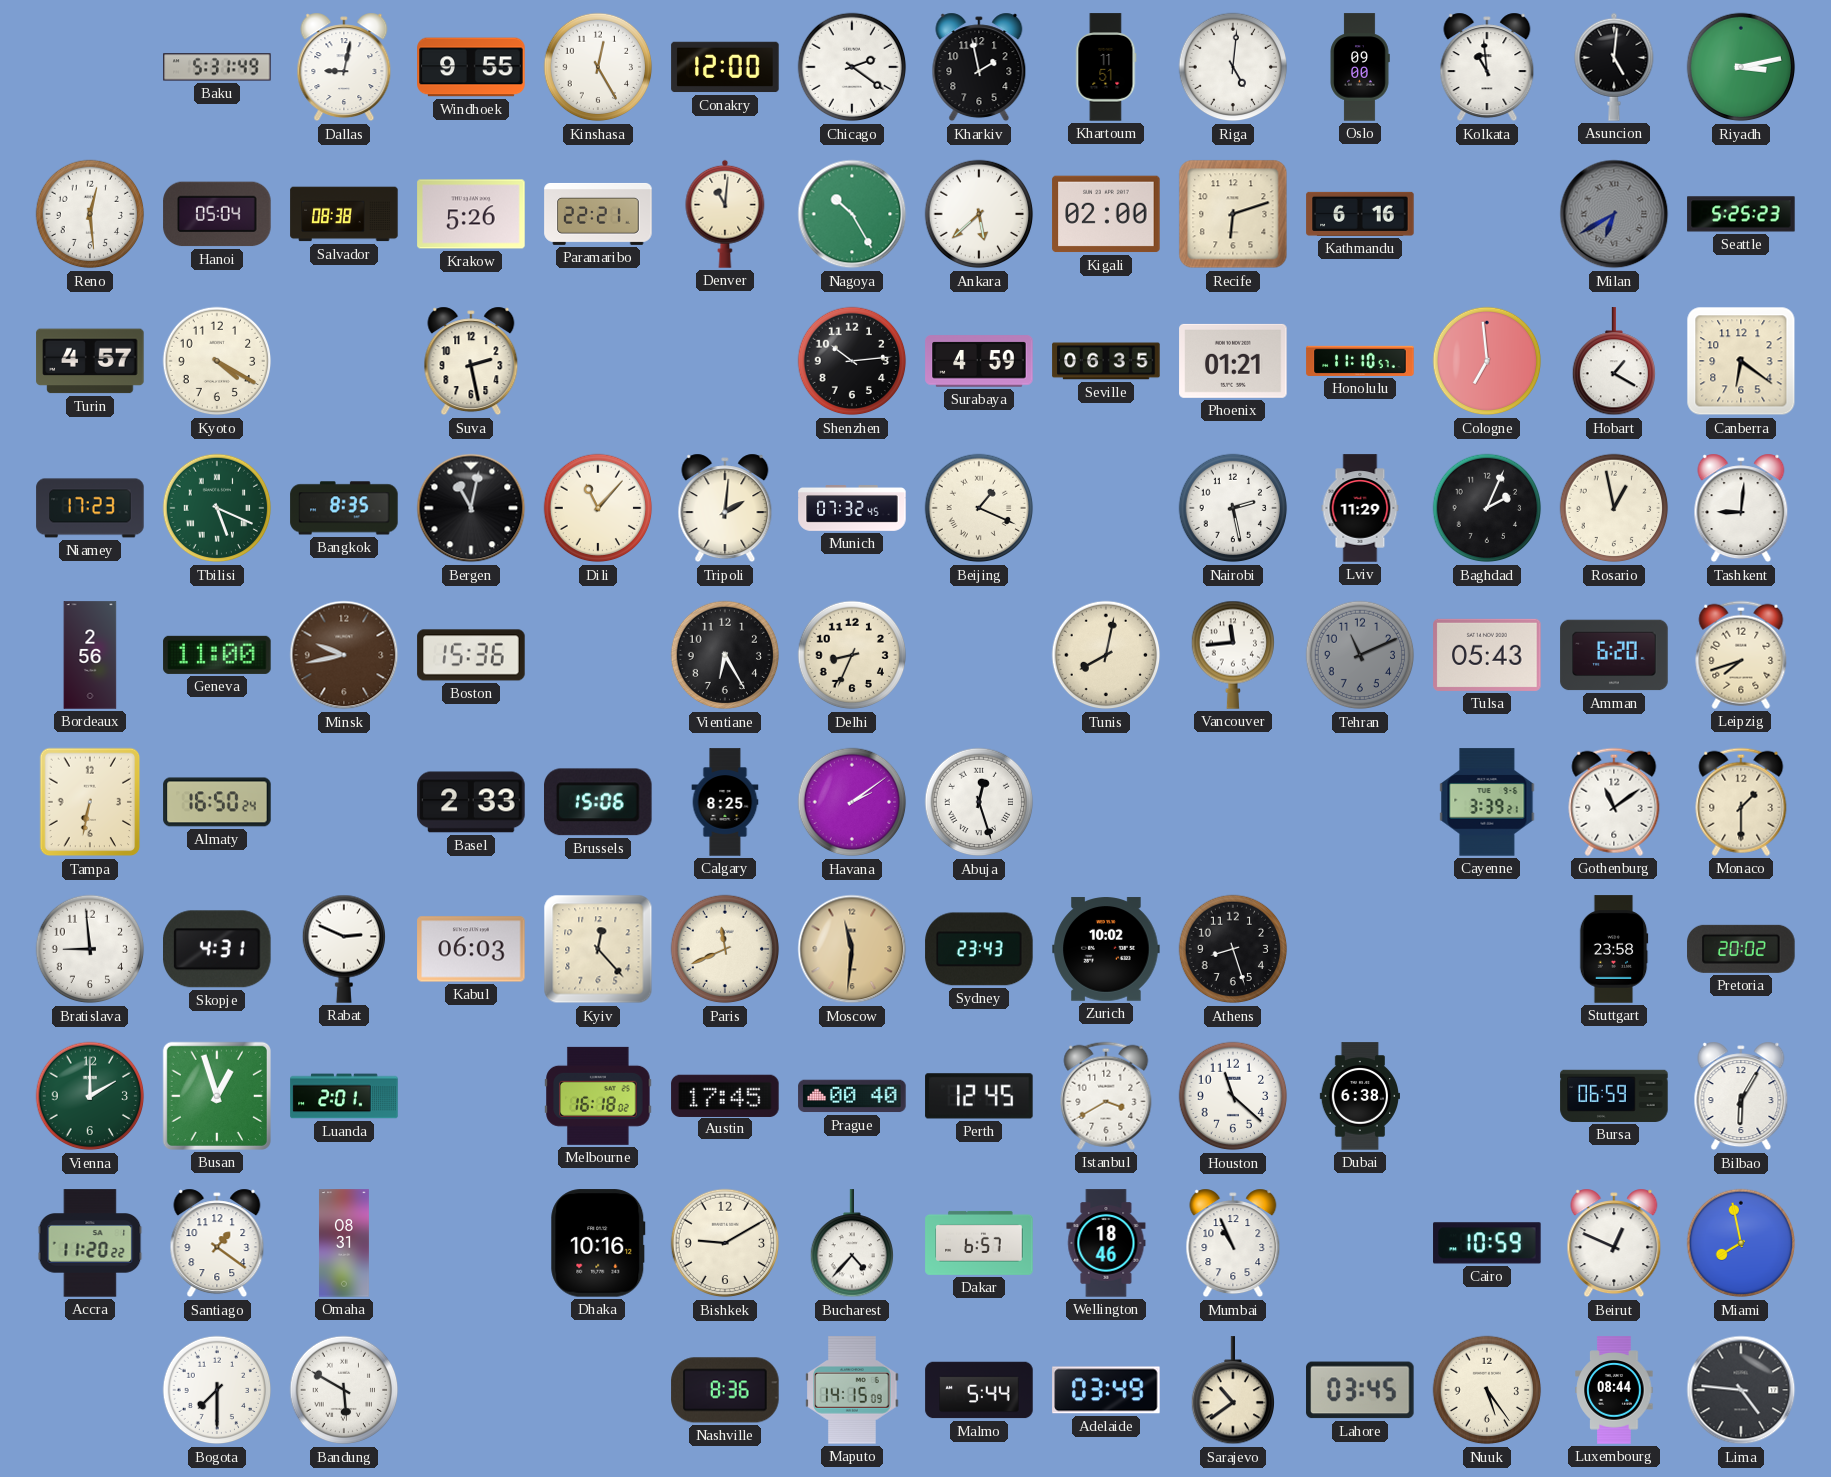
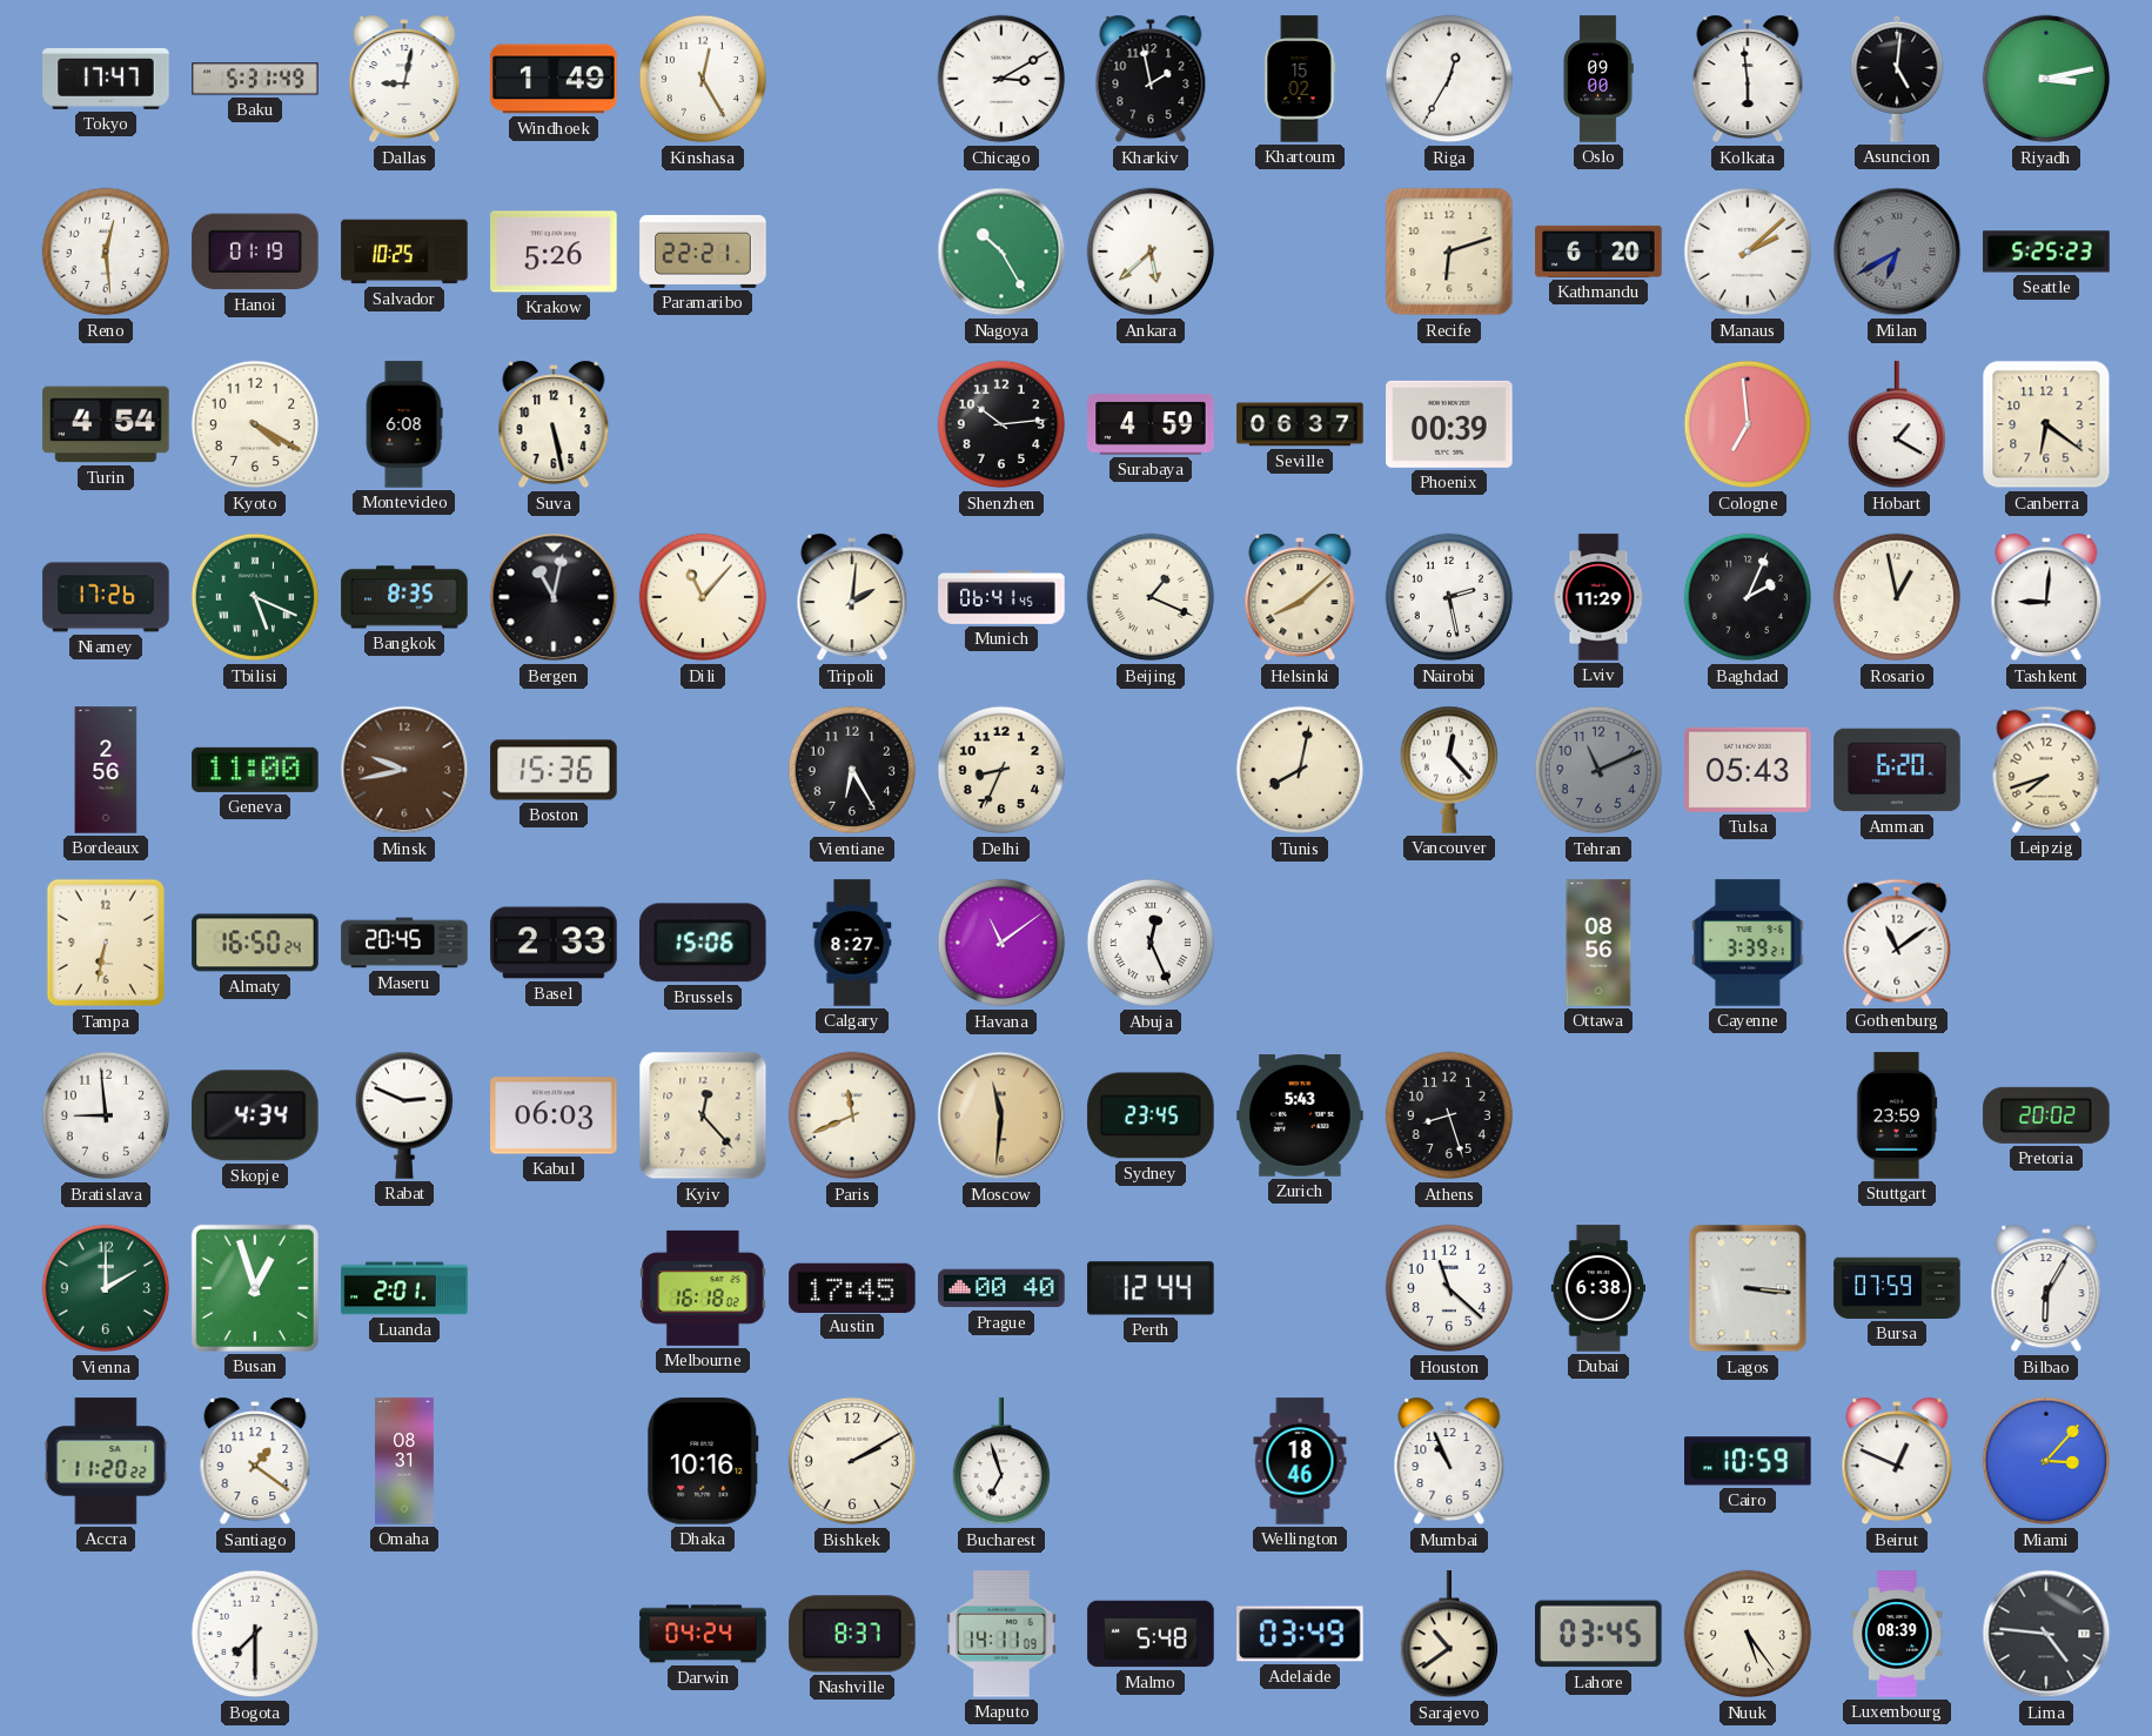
Tokyo: none -> 17:47
Windhoek: 9:55 -> 1:49
Conakry: 12:00 -> none
Chicago: 2:21 -> 3:10
Khartoum: 11:51 -> 15:02
Riga: 5:01 -> 12:35
Kolkata: 10:59 -> 5:59
Hanoi: 05:04 -> 01:19
Salvador: 08:38 -> 10:25
Denver: 11:01 -> none
Kigali: 02:00 -> none
Kathmandu: 6:16 -> 6:20
Manaus: none -> 2:08
Turin: 4:57 -> 4:54
Montevideo: none -> 6:08
Suva: 2:28 -> 5:28
Seville: 06:35 -> 06:37
Phoenix: 01:21 -> 00:39
Honolulu: 11:10 -> none
Niamey: 17:23 -> 17:26
Munich: 07:32 -> 06:41
Helsinki: none -> 8:08
Vancouver: 11:44 -> 12:23
Maseru: none -> 20:45
Calgary: 8:25 -> 8:27
Havana: 2:09 -> 11:09
Abuja: 12:27 -> 12:26
Ottawa: none -> 08:56
Monaco: 1:30 -> none
Skopje: 4:31 -> 4:34
Sydney: 23:43 -> 23:45
Zurich: 10:02 -> 5:43
Stuttgart: 23:58 -> 23:59
Perth: 12:45 -> 12:44
Istanbul: 3:40 -> none
Lagos: none -> 3:16
Bursa: 06:59 -> 07:59
Bishkek: 9:10 -> 2:10
Bucharest: 4:37 -> 6:57
Dakar: 6:57 -> none
Miami: 7:58 -> 3:07
Bandung: 5:50 -> none
Darwin: none -> 04:24
Nashville: 8:36 -> 8:37
Maputo: 14:15 -> 14:11
Malmo: 5:44 -> 5:48
Luxembourg: 08:44 -> 08:39
